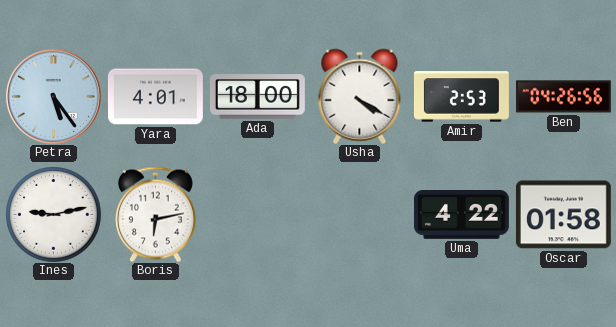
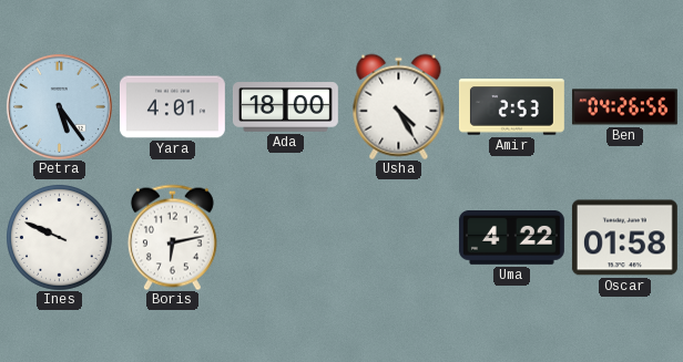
Usha: 4:20 -> 4:25
Ines: 9:13 -> 9:49
